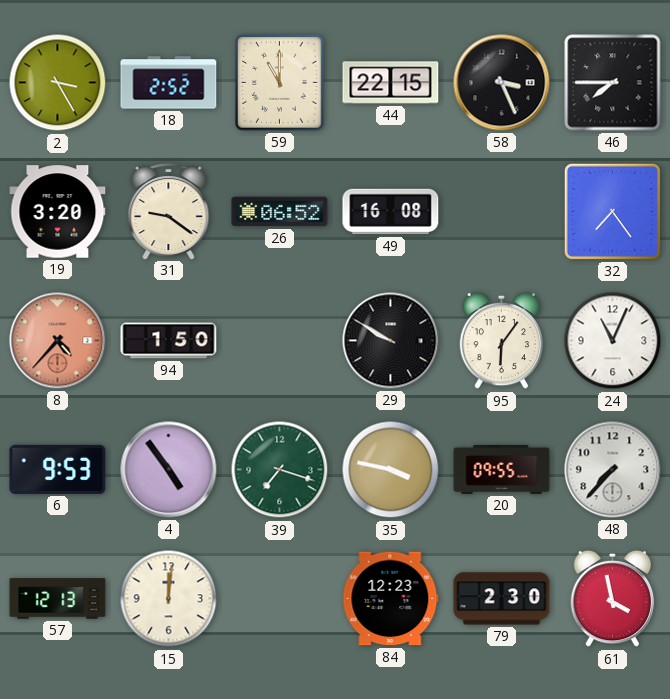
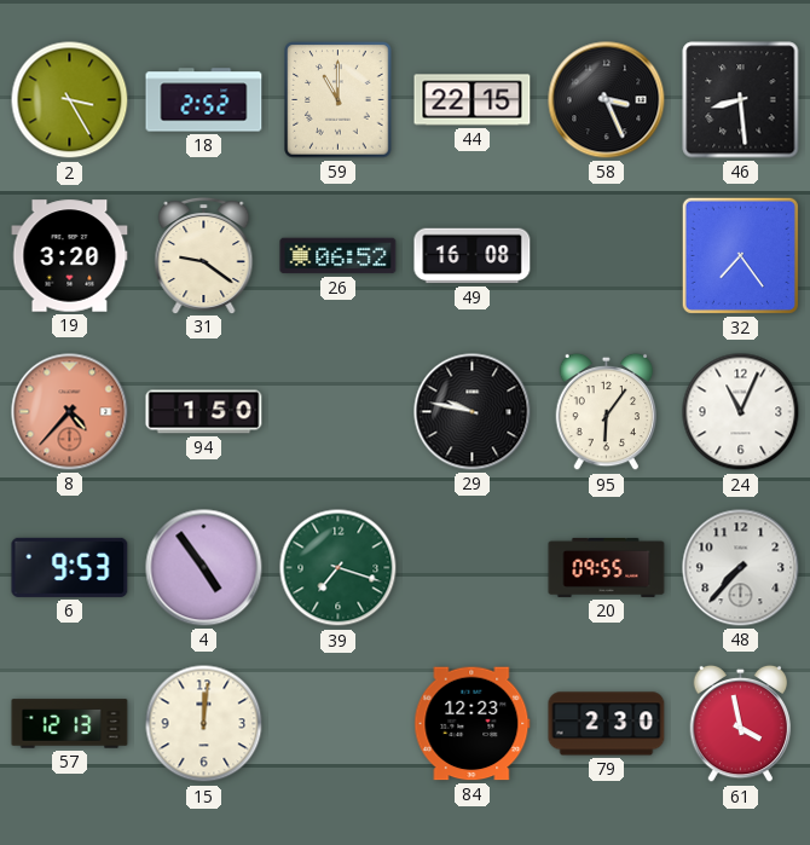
46: 7:45 -> 8:29
29: 9:50 -> 9:47
35: 3:47 -> none
